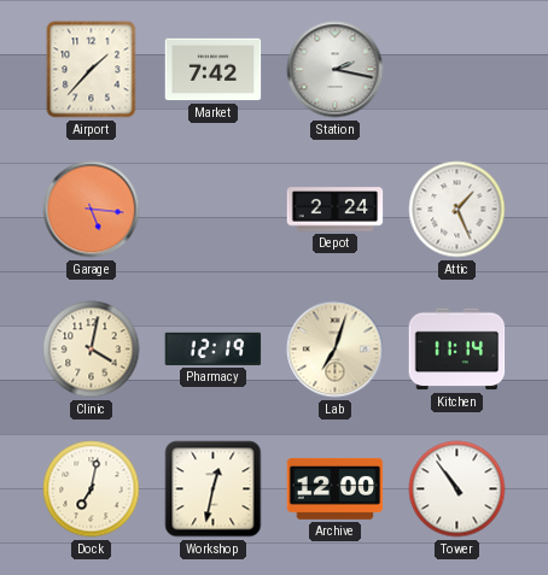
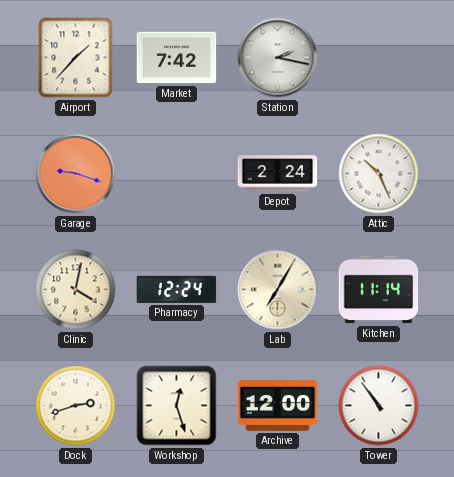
Garage: 5:16 -> 9:18
Attic: 1:26 -> 10:26
Pharmacy: 12:19 -> 12:24
Lab: 7:03 -> 7:05
Dock: 7:02 -> 2:42
Workshop: 12:32 -> 12:27
